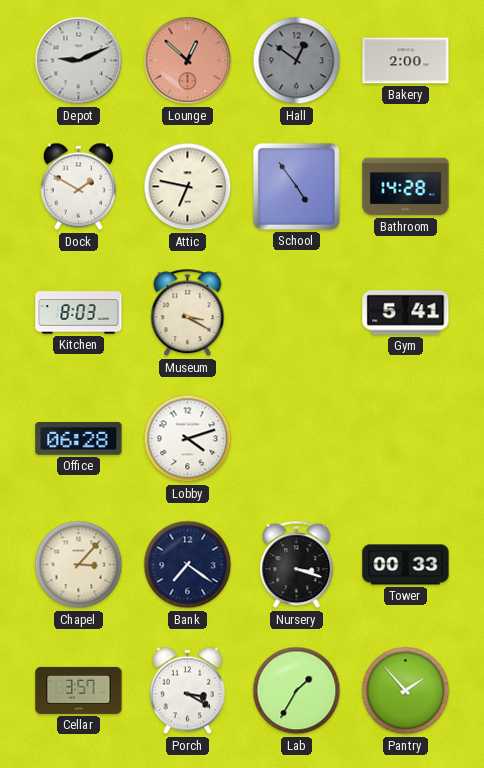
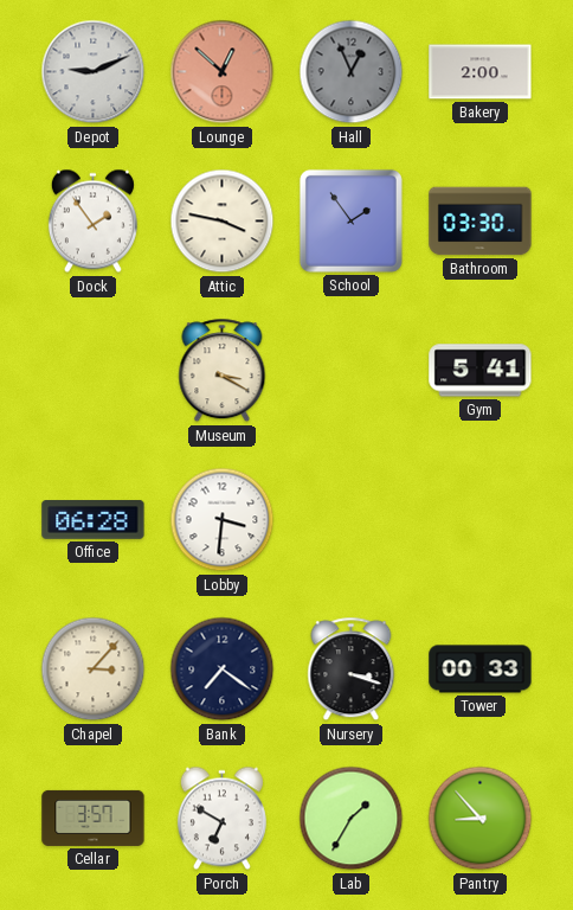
Hall: 12:51 -> 12:56
Dock: 1:50 -> 1:54
Attic: 6:47 -> 3:47
School: 4:54 -> 1:54
Bathroom: 14:28 -> 03:30
Kitchen: 8:03 -> none
Lobby: 4:12 -> 3:31
Porch: 3:20 -> 6:50
Pantry: 1:53 -> 8:53
